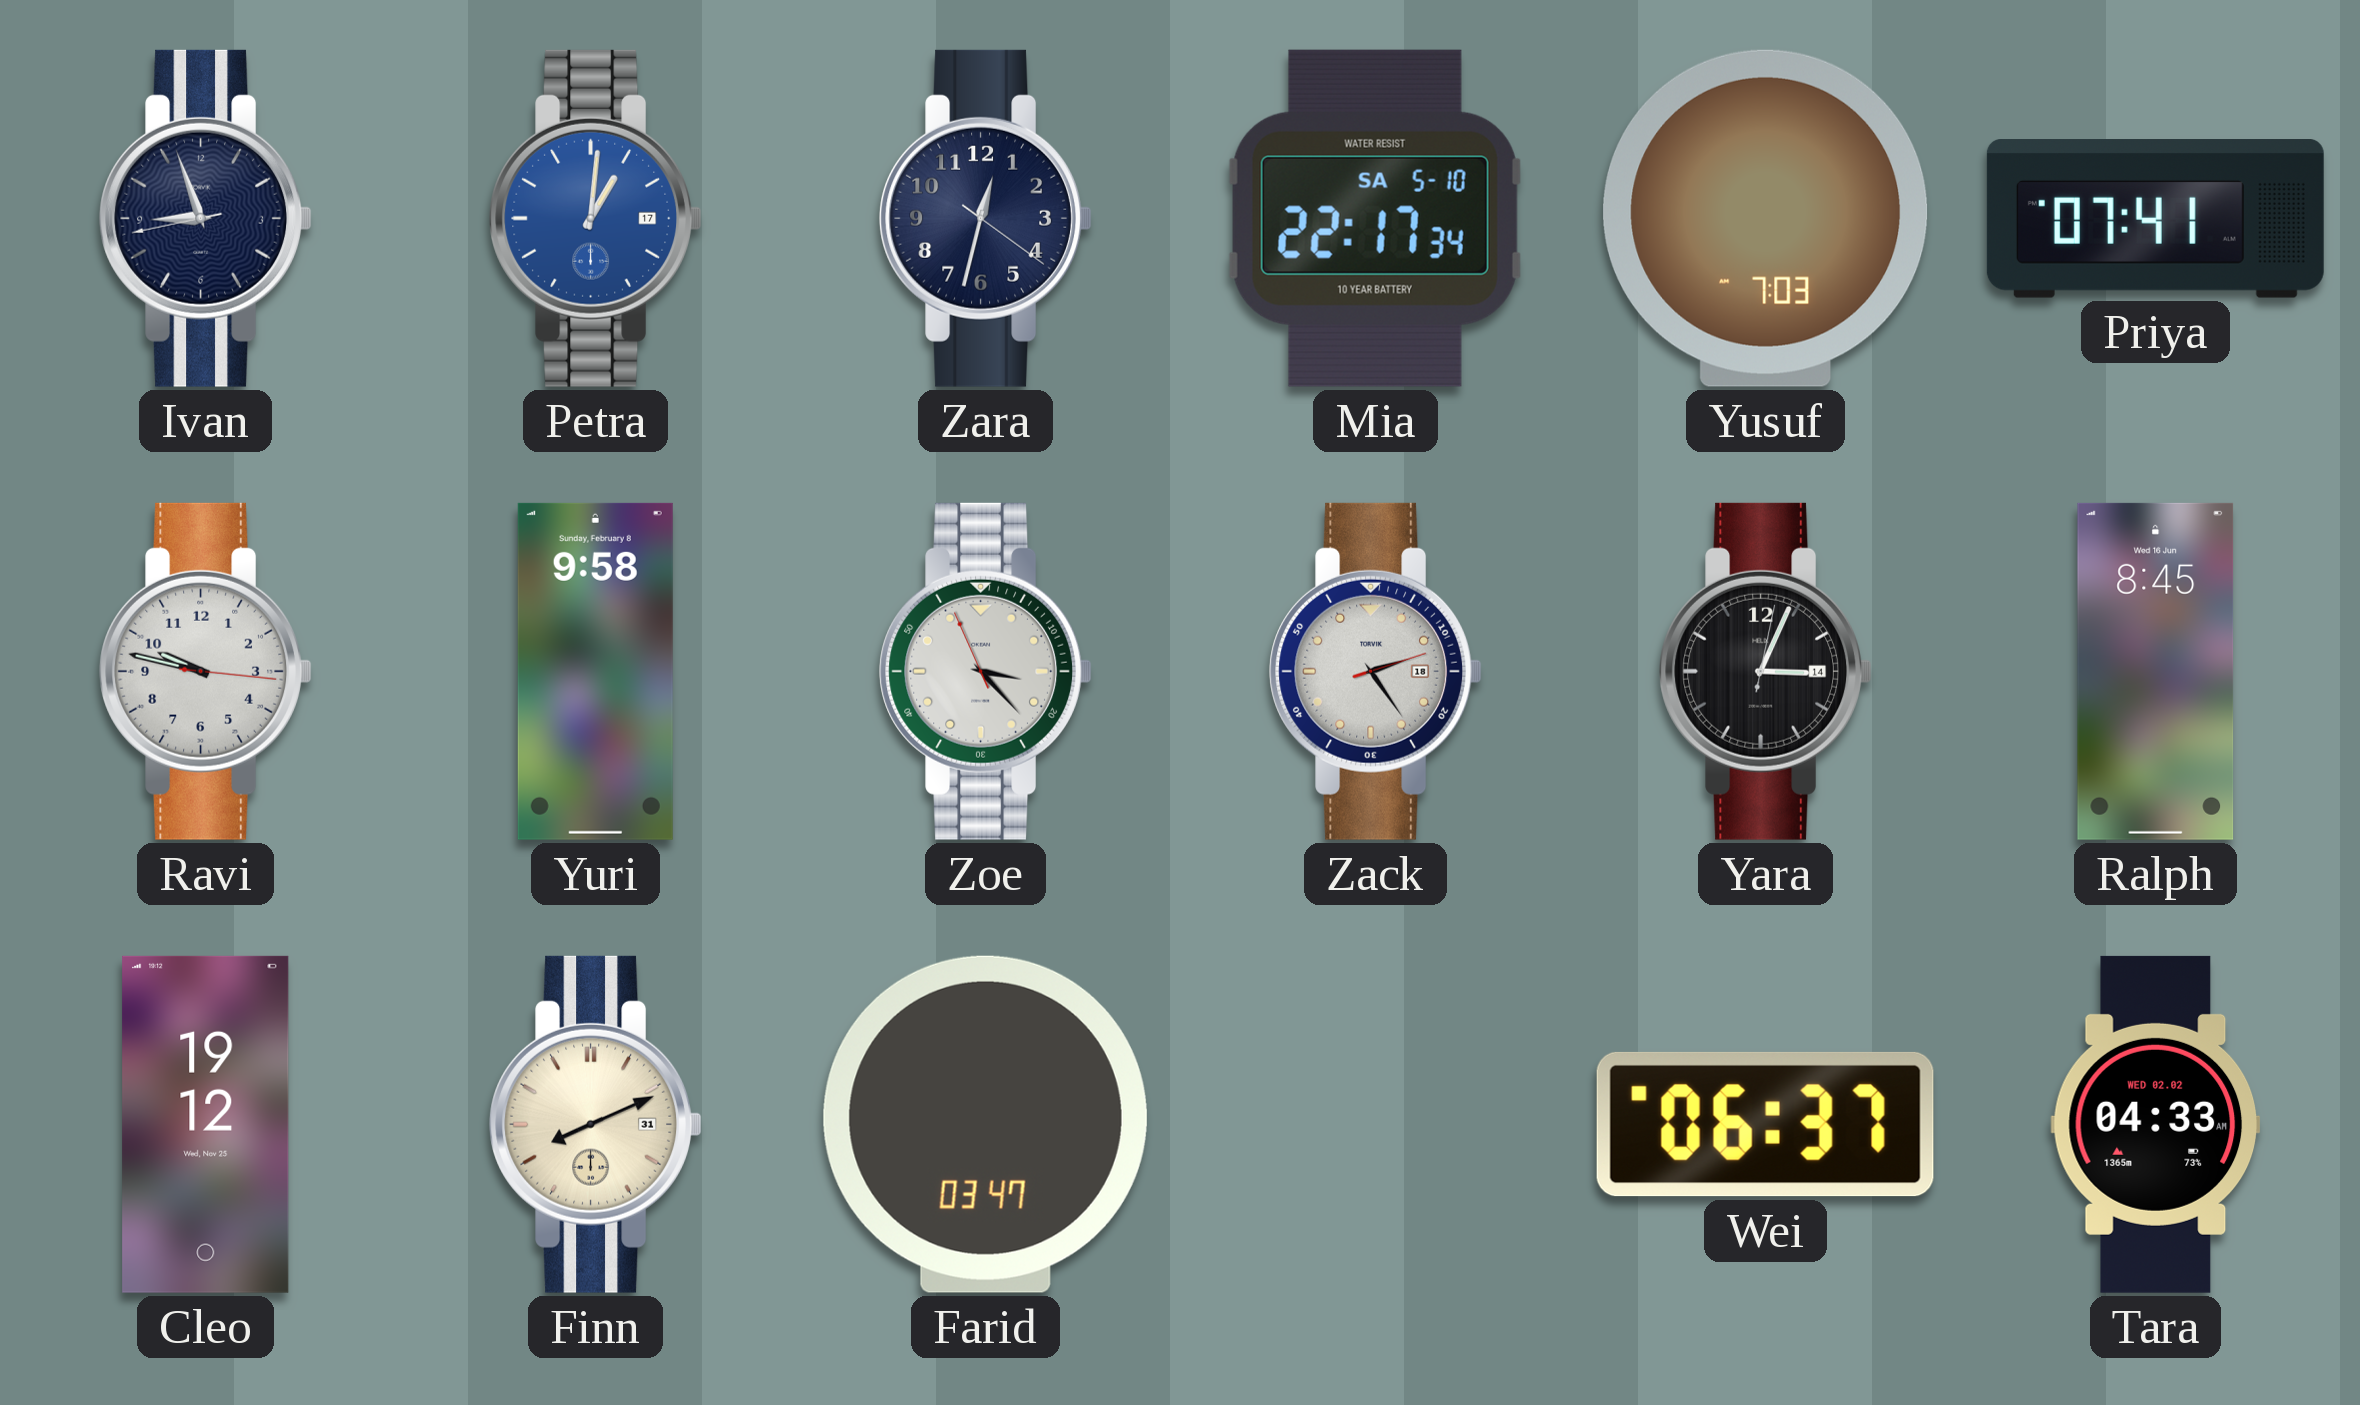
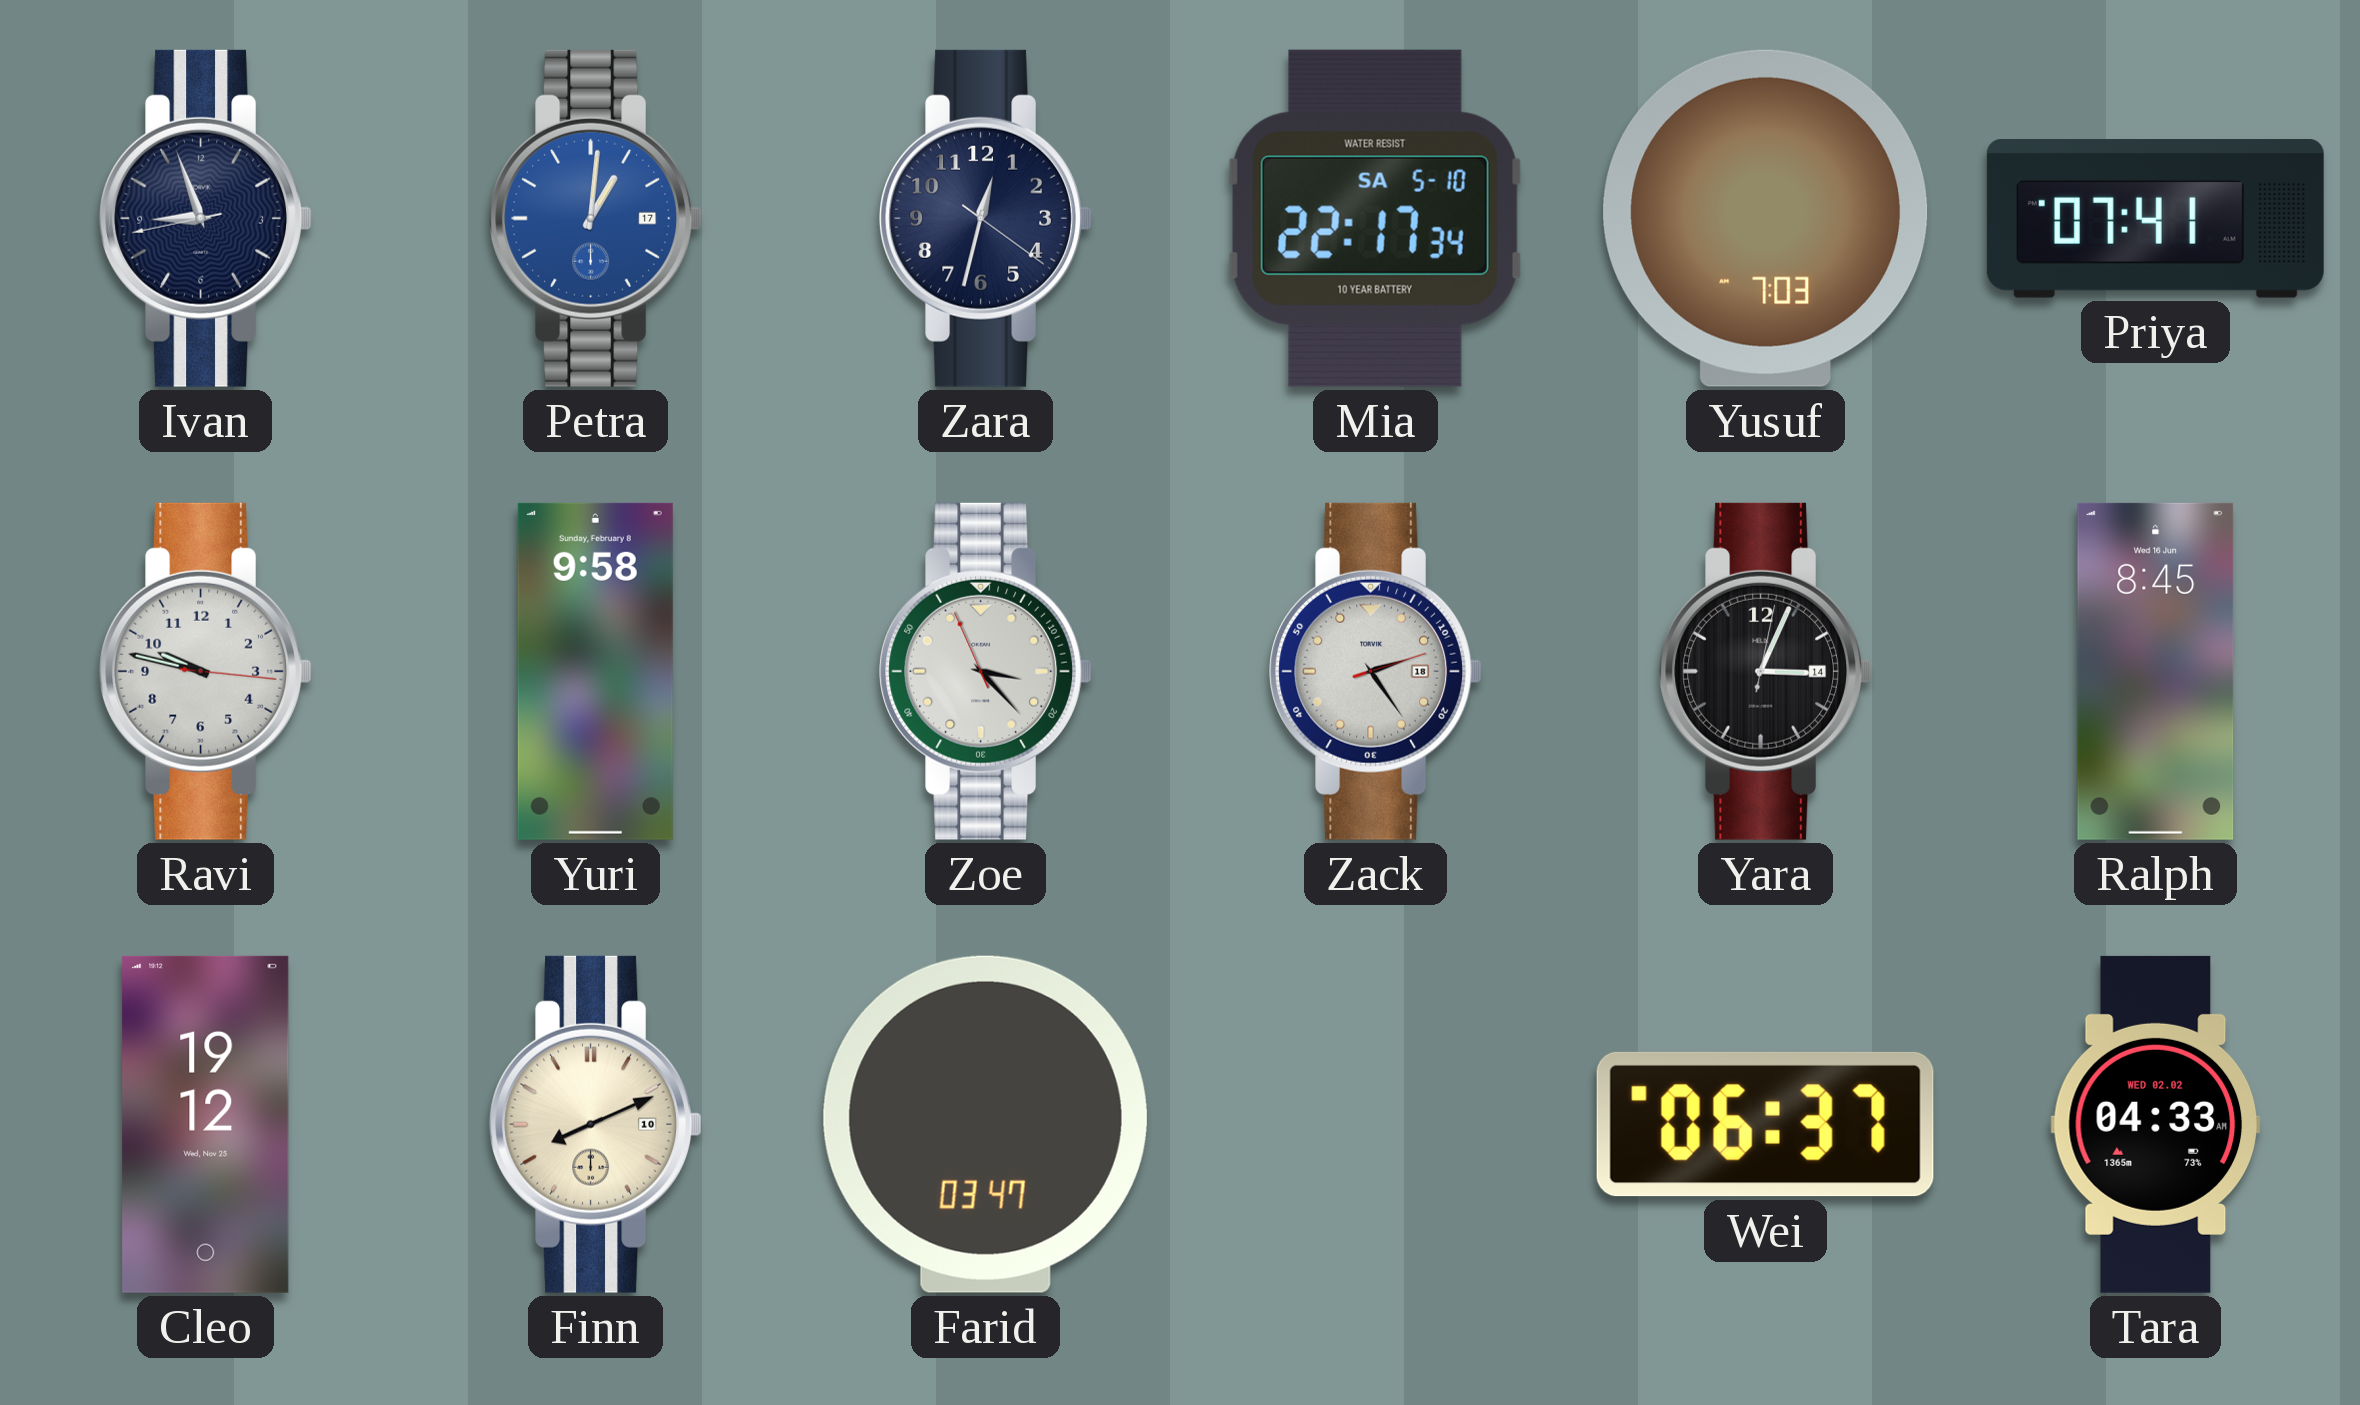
Finn date: 31 -> 10
